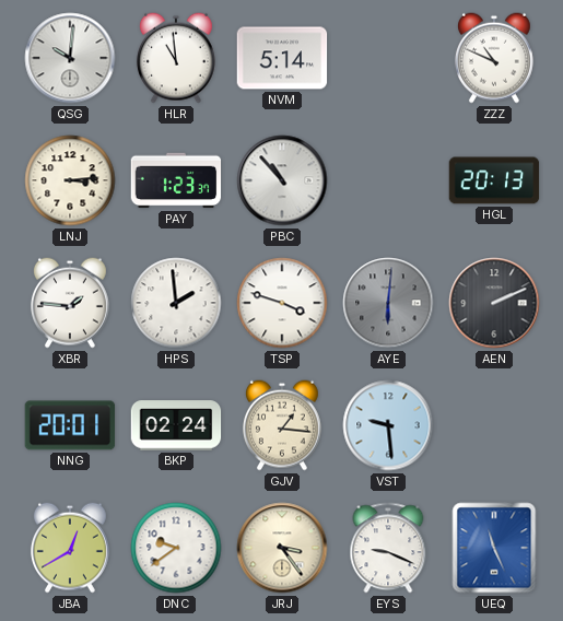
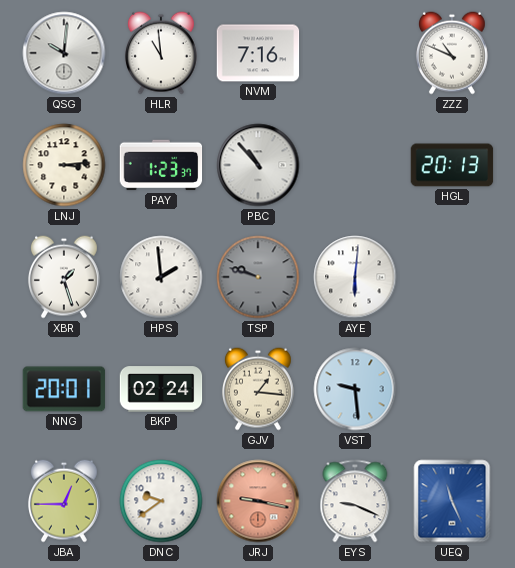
NVM: 5:14 -> 7:16
XBR: 1:46 -> 1:27
TSP: 3:48 -> 9:48
TSP dial: white -> grey
AYE dial: grey -> white
AEN: 2:11 -> none
JBA: 12:40 -> 12:45
JRJ: 3:24 -> 9:17
JRJ dial: cream -> salmon
